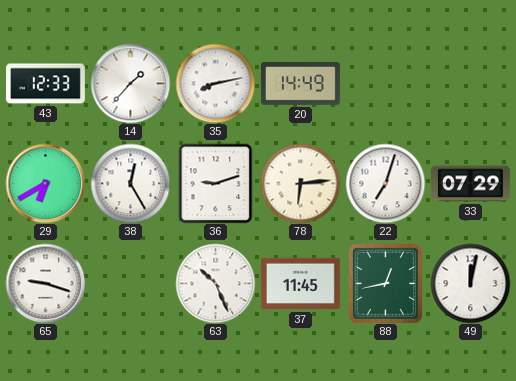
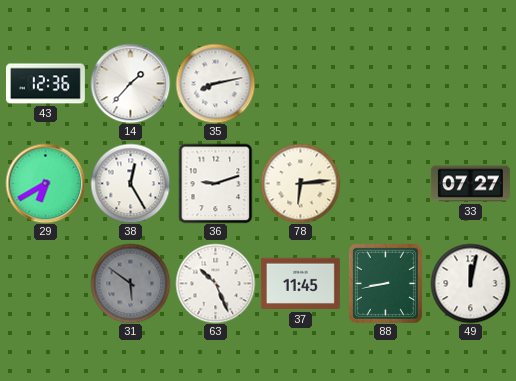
43: 12:33 -> 12:36
20: 14:49 -> none
22: 7:03 -> none
33: 07:29 -> 07:27
65: 9:18 -> none
31: none -> 5:51
88: 12:43 -> 8:43
